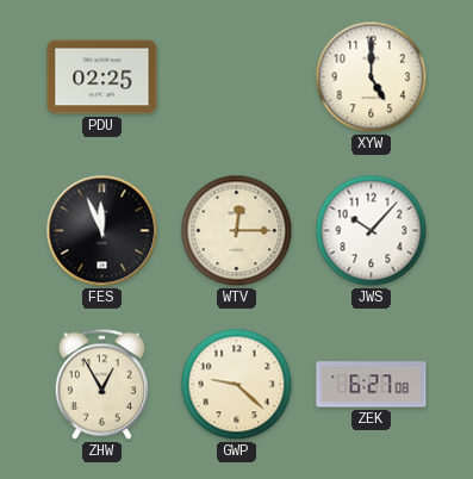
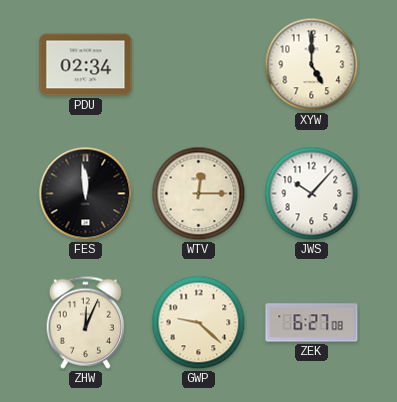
PDU: 02:25 -> 02:34
FES: 11:56 -> 11:59
ZHW: 12:55 -> 12:04
